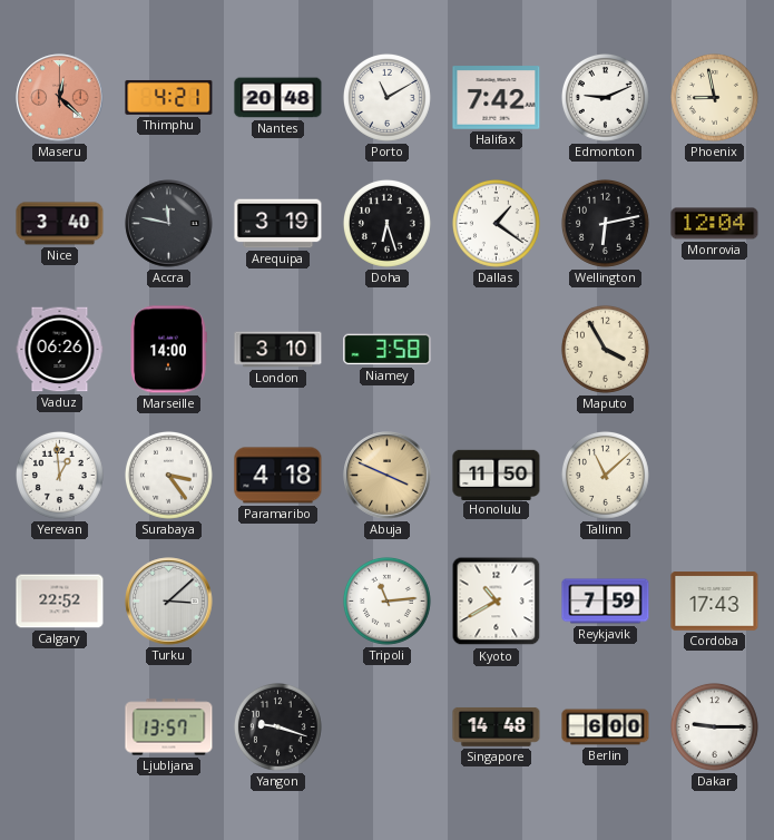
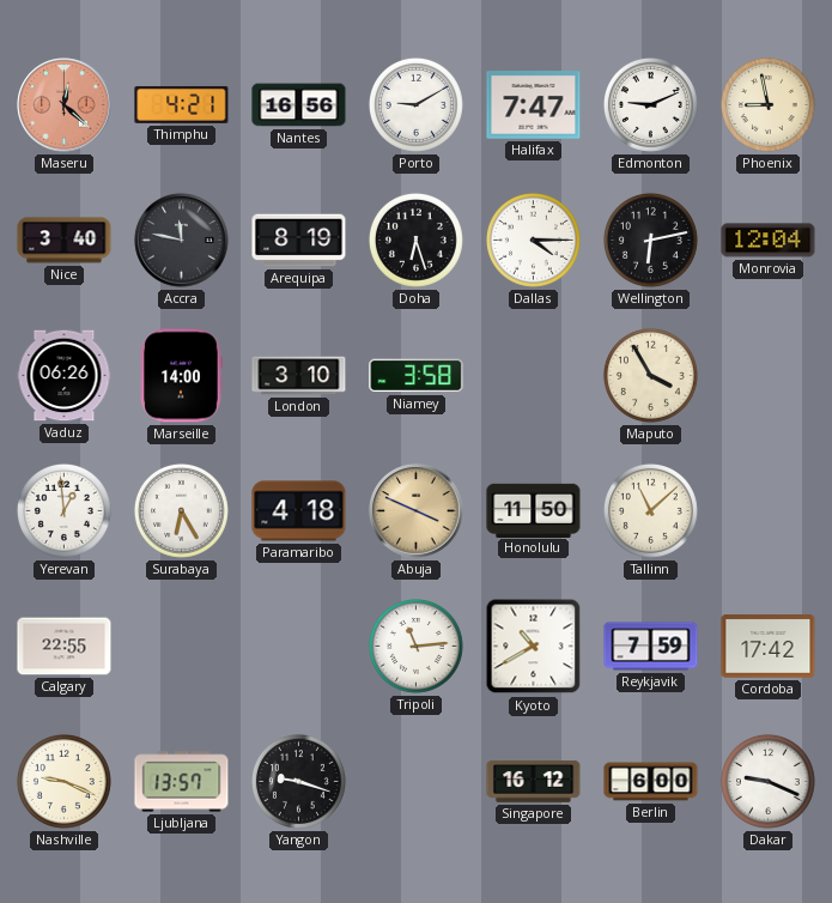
Nantes: 20:48 -> 16:56
Porto: 11:10 -> 9:10
Halifax: 7:42 -> 7:47
Arequipa: 3:19 -> 8:19
Dallas: 1:21 -> 4:15
Surabaya: 3:24 -> 6:25
Calgary: 22:52 -> 22:55
Turku: 3:08 -> none
Cordoba: 17:43 -> 17:42
Nashville: none -> 9:19
Singapore: 14:48 -> 16:12
Dakar: 9:15 -> 9:19
